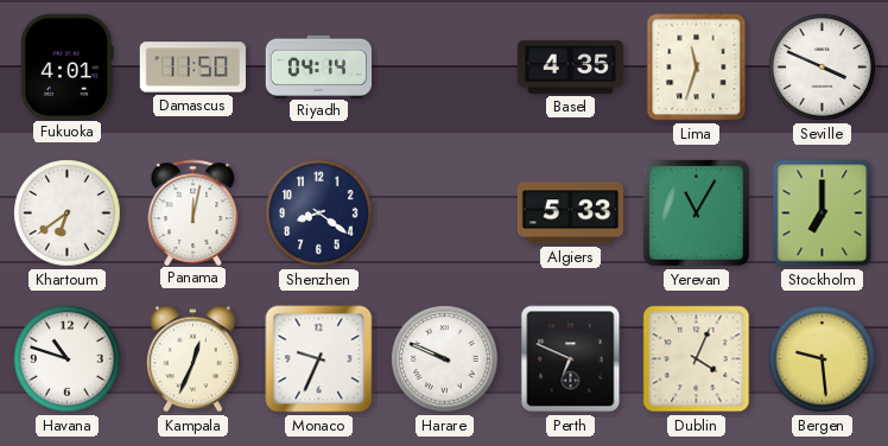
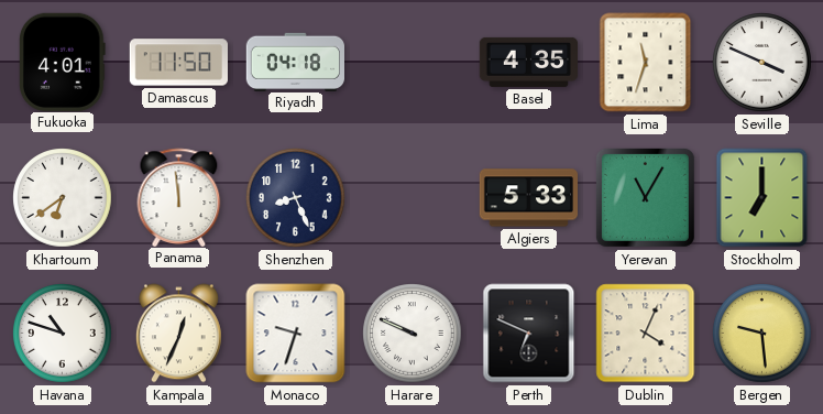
Riyadh: 04:14 -> 04:18
Panama: 12:02 -> 11:59
Shenzhen: 8:21 -> 8:26
Monaco: 9:34 -> 9:33
